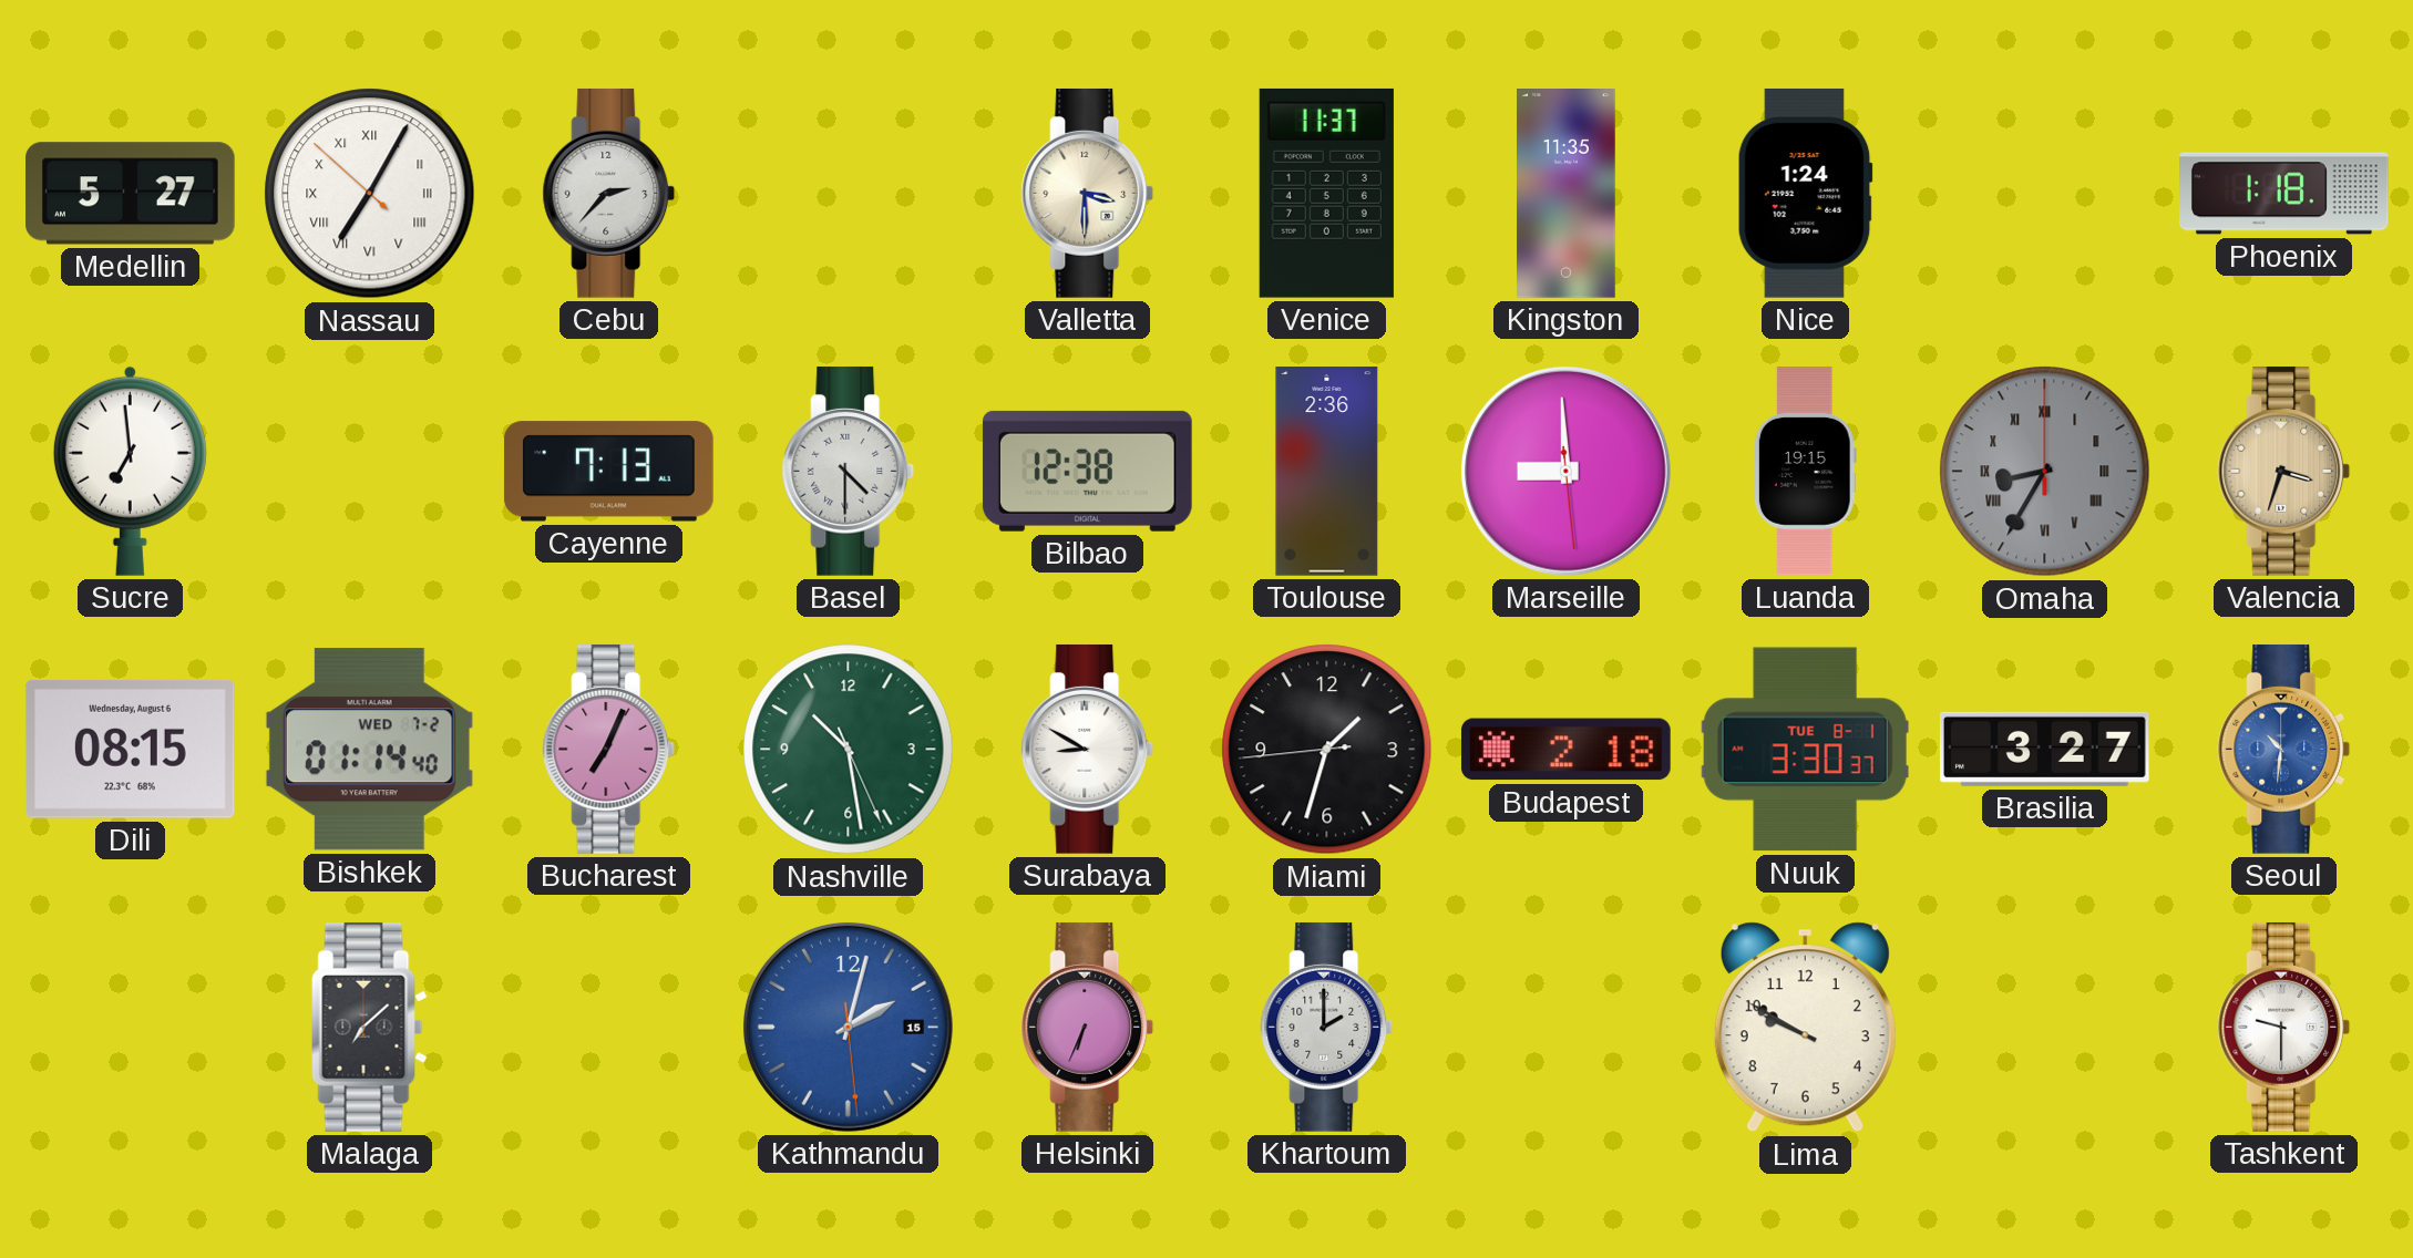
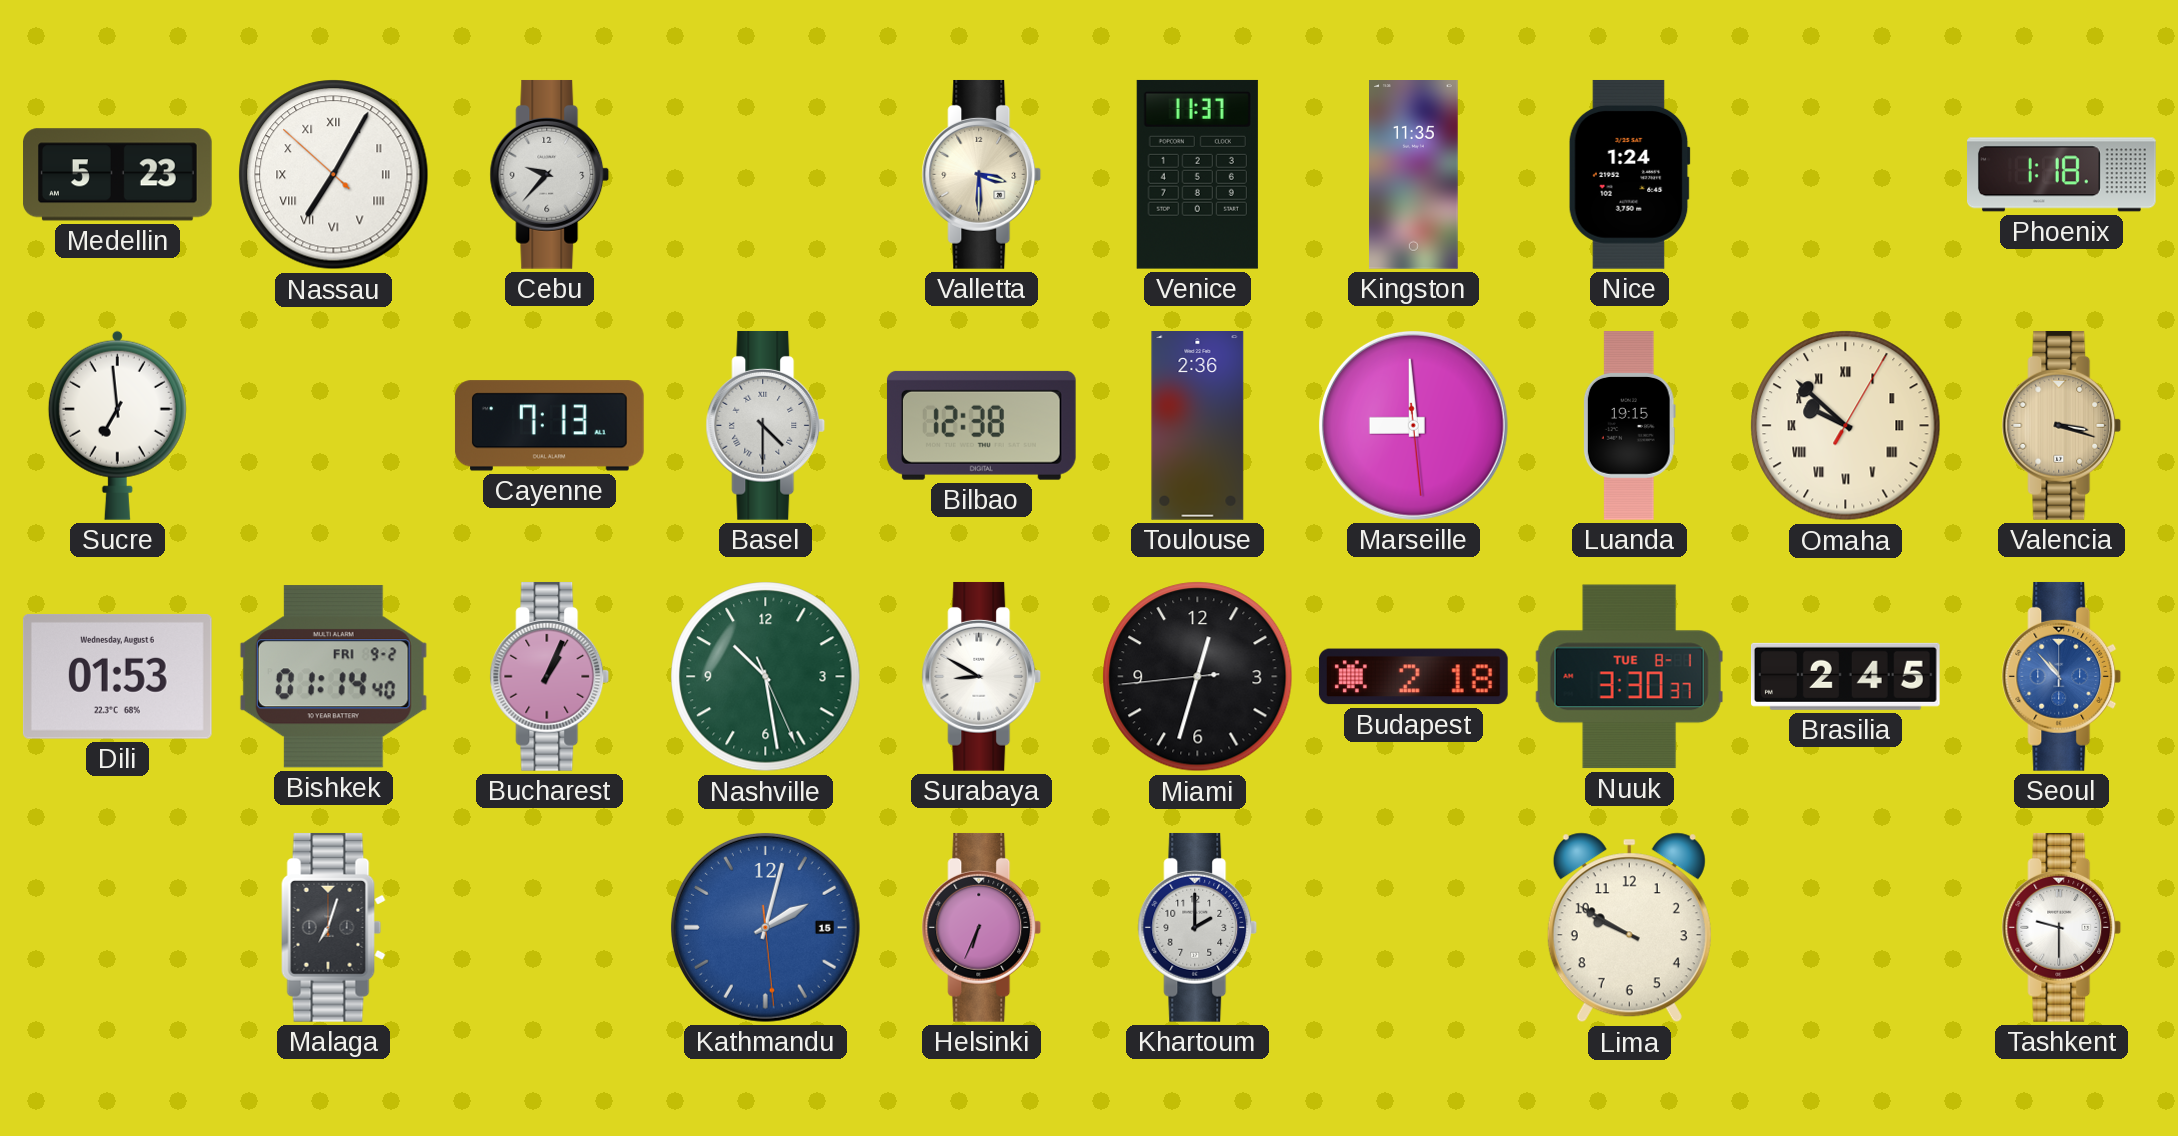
Medellin: 5:27 -> 5:23
Cebu: 2:37 -> 9:37
Omaha: 8:35 -> 9:52
Omaha dial: grey -> cream
Valencia: 3:33 -> 3:18
Dili: 08:15 -> 01:53
Bishkek date: WED 7-2 -> FRI 9-2
Bucharest: 7:04 -> 1:04
Miami: 1:32 -> 12:32
Brasilia: 3:27 -> 2:45
Seoul: 10:31 -> 10:53
Malaga: 7:08 -> 7:03
